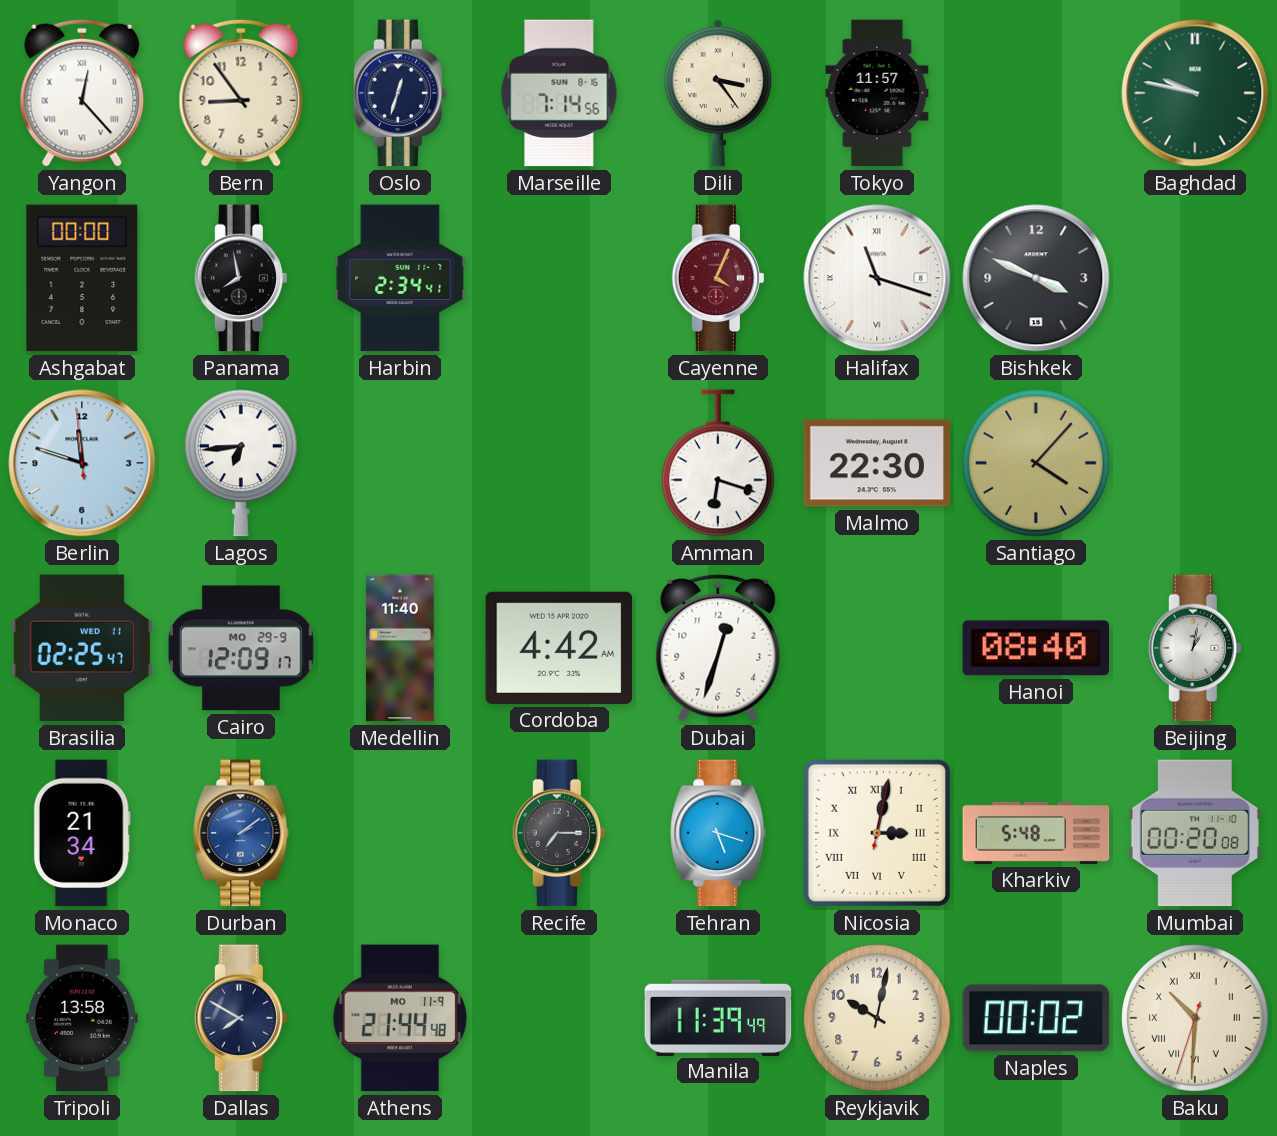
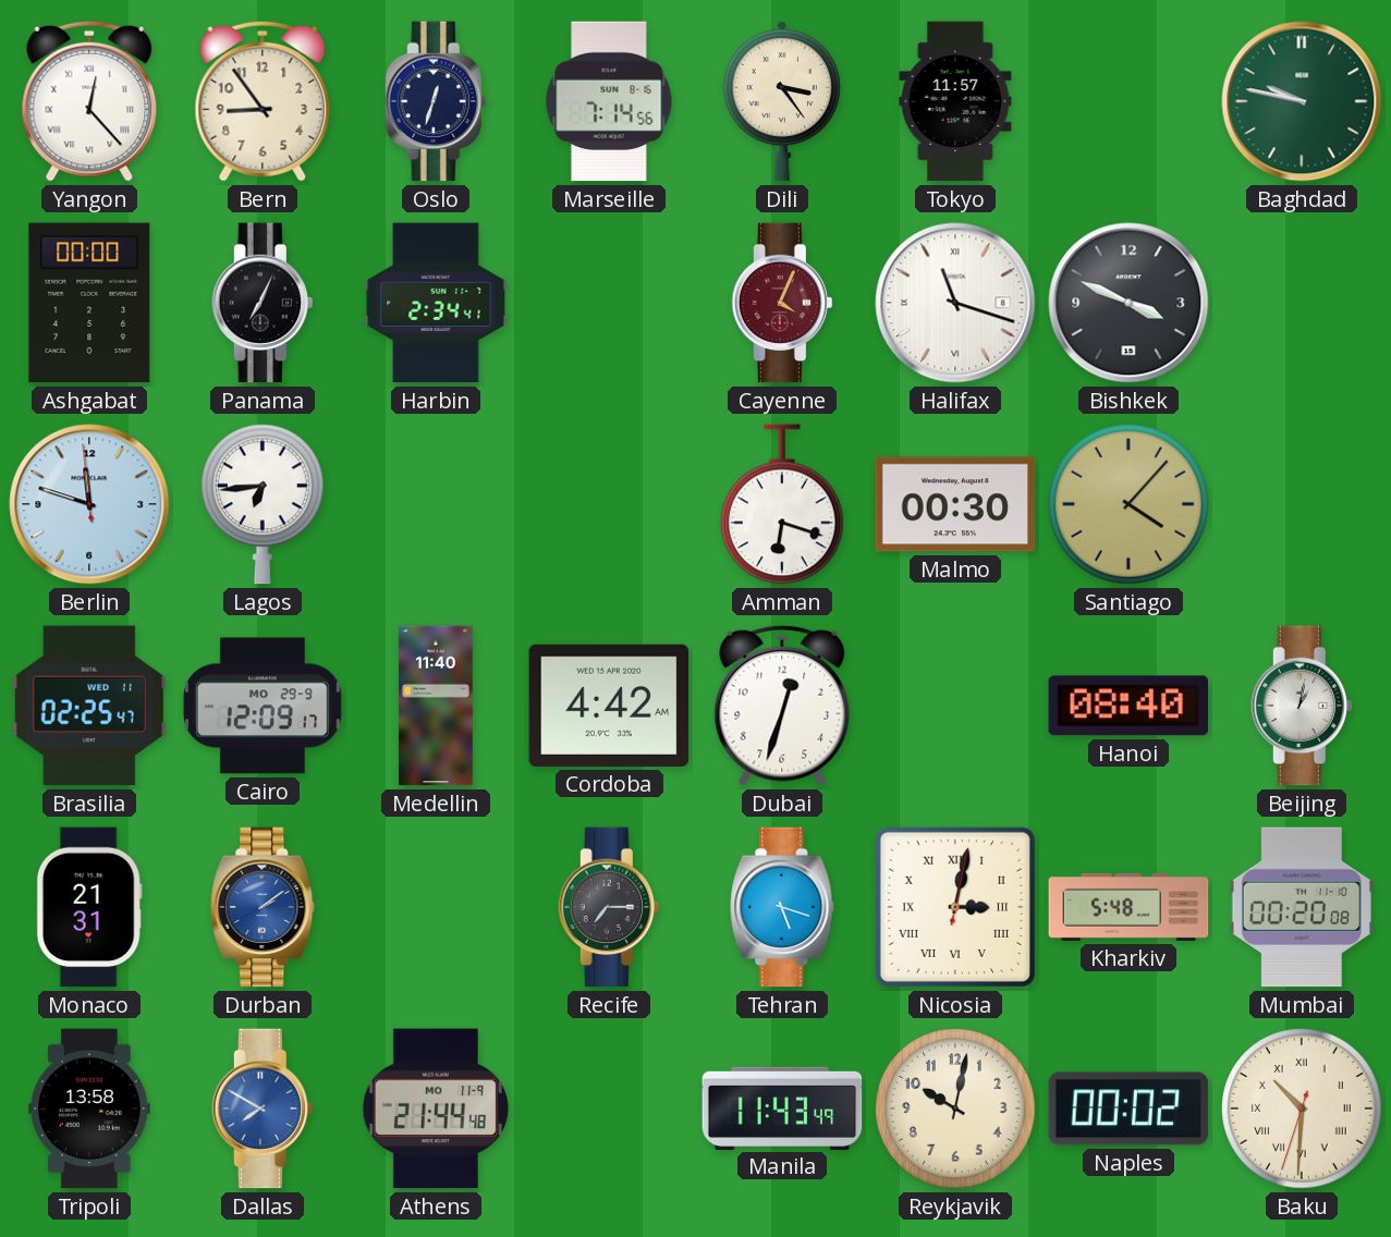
Panama: 7:58 -> 7:04
Malmo: 22:30 -> 00:30
Monaco: 21:34 -> 21:31
Dallas dial: navy -> blue
Manila: 11:39 -> 11:43
